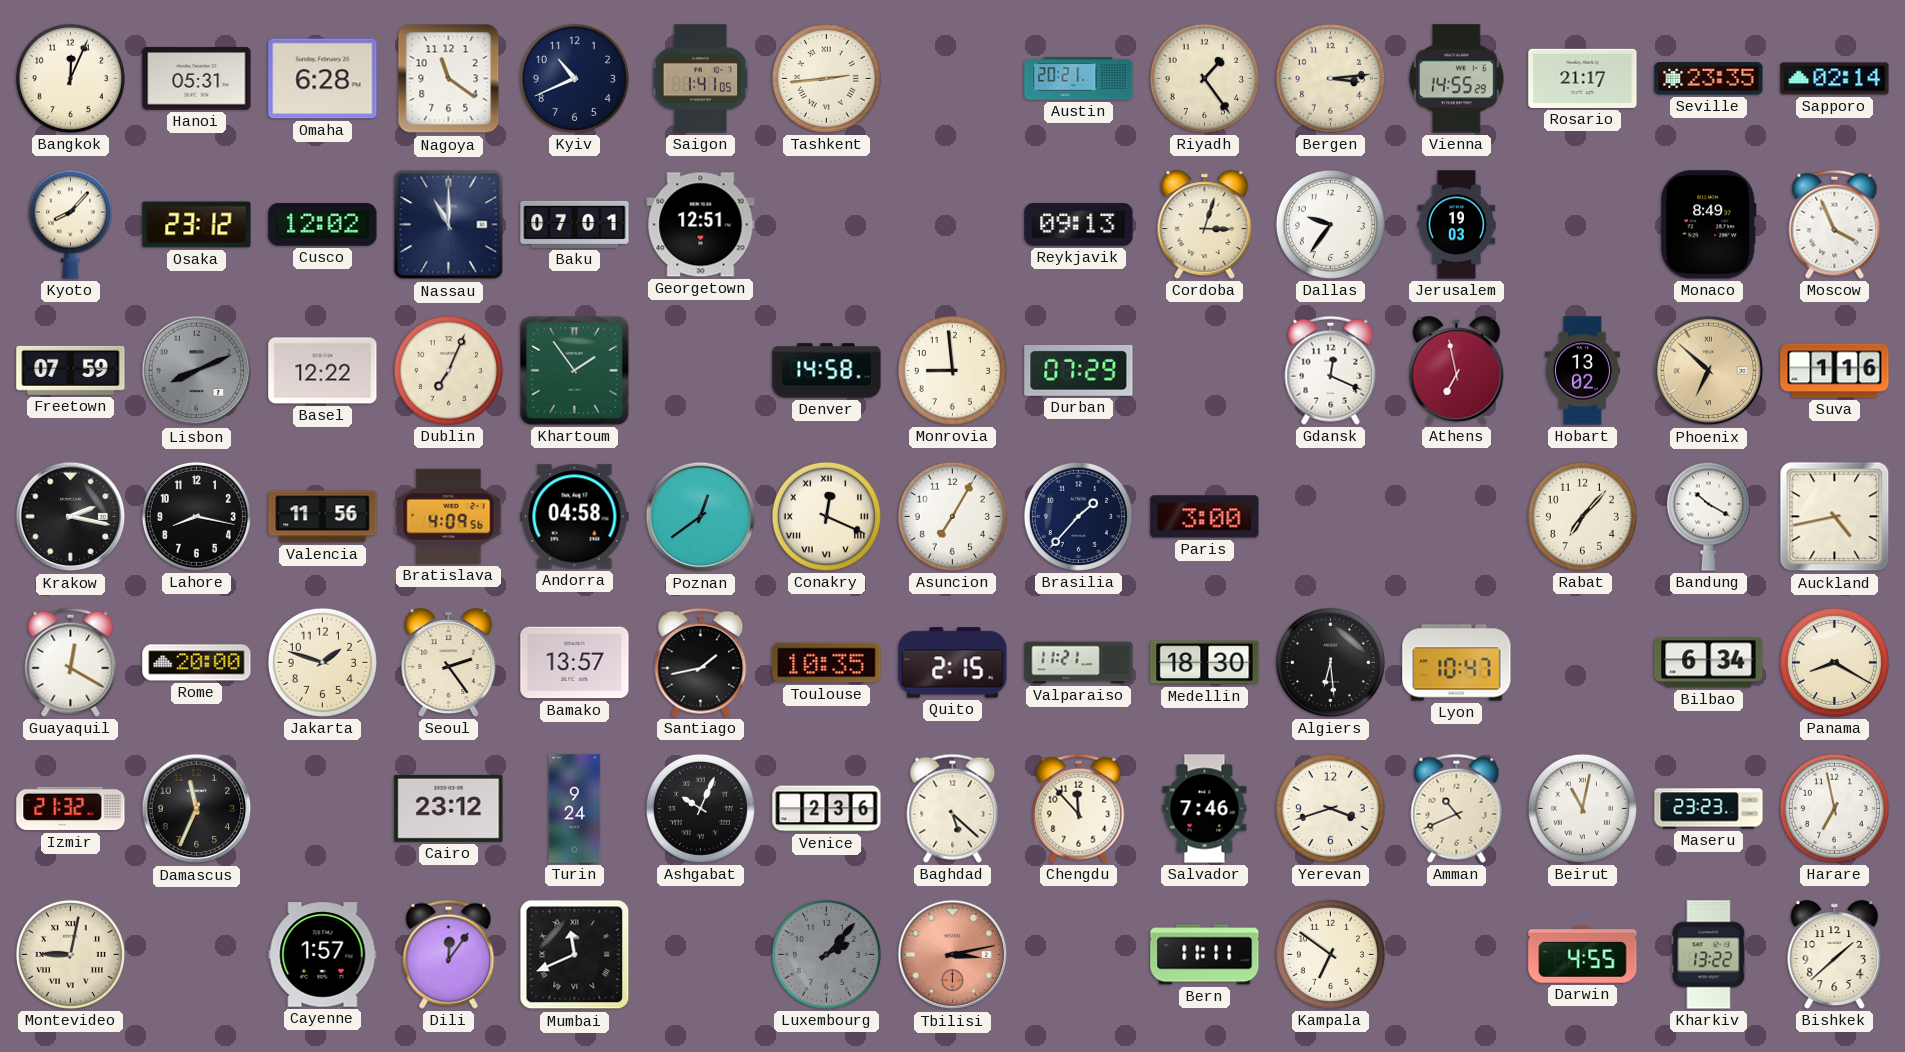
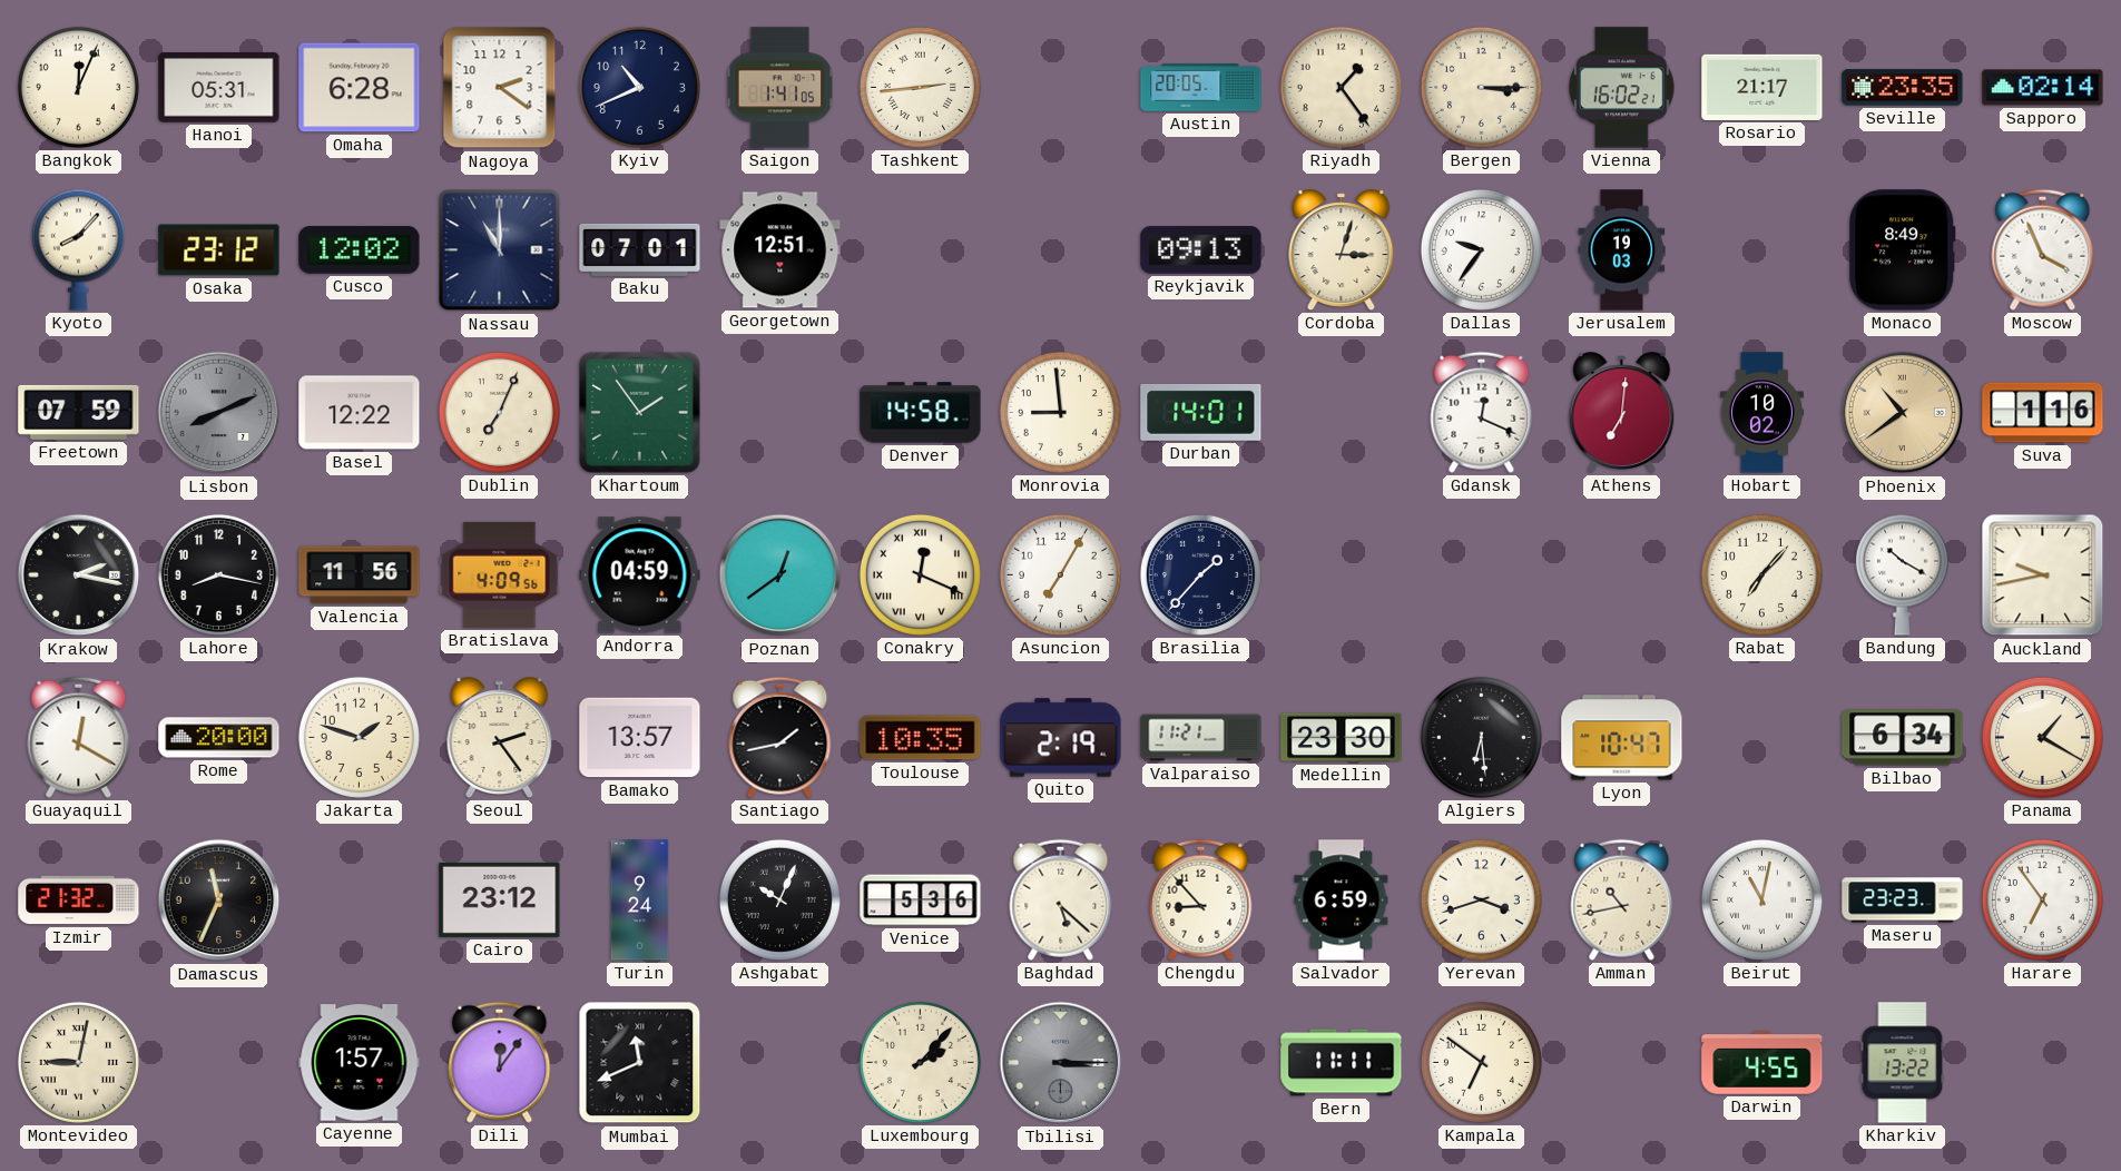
Nagoya: 11:21 -> 2:21
Austin: 20:21 -> 20:05
Bergen: 3:14 -> 3:15
Vienna: 14:55 -> 16:02
Durban: 07:29 -> 14:01
Athens: 6:58 -> 7:01
Hobart: 13:02 -> 10:02
Phoenix: 6:52 -> 10:39
Andorra: 04:58 -> 04:59
Paris: 3:00 -> none
Auckland: 4:43 -> 9:43
Quito: 2:15 -> 2:19
Medellin: 18:30 -> 23:30
Panama: 8:20 -> 1:20
Venice: 2:36 -> 5:36
Chengdu: 11:53 -> 8:53
Salvador: 7:46 -> 6:59
Amman: 10:41 -> 10:43
Harare: 6:58 -> 6:54
Luxembourg dial: grey -> cream
Tbilisi: 3:13 -> 3:15
Tbilisi dial: salmon -> grey
Bishkek: 1:38 -> none
